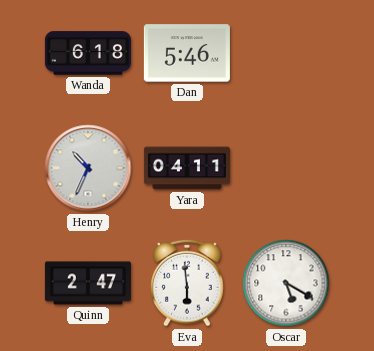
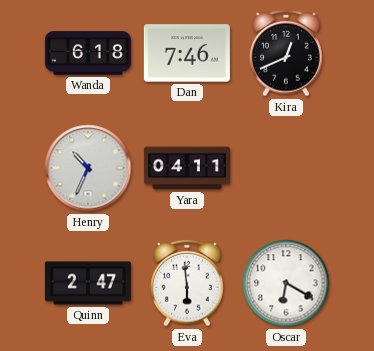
Dan: 5:46 -> 7:46
Kira: none -> 12:41
Oscar: 5:20 -> 6:20
